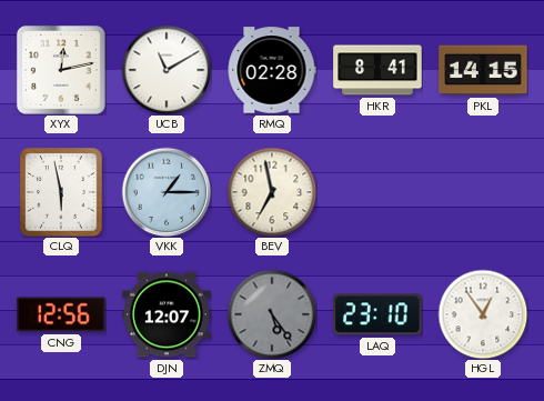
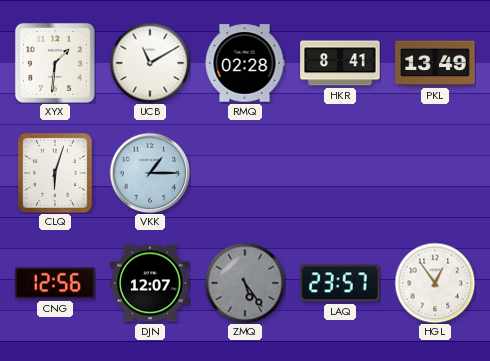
XYX: 12:13 -> 1:31
PKL: 14:15 -> 13:49
CLQ: 5:58 -> 6:03
BEV: 6:58 -> none
LAQ: 23:10 -> 23:57
